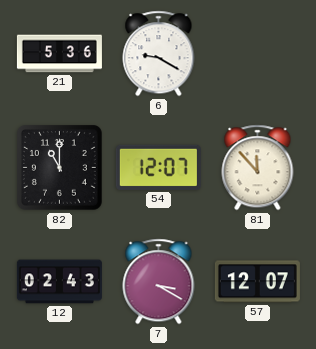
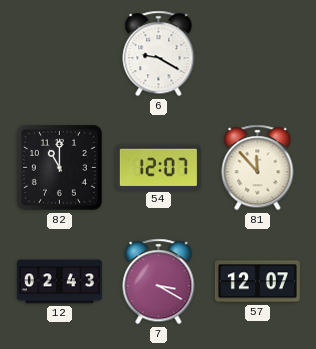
21: 5:36 -> none
